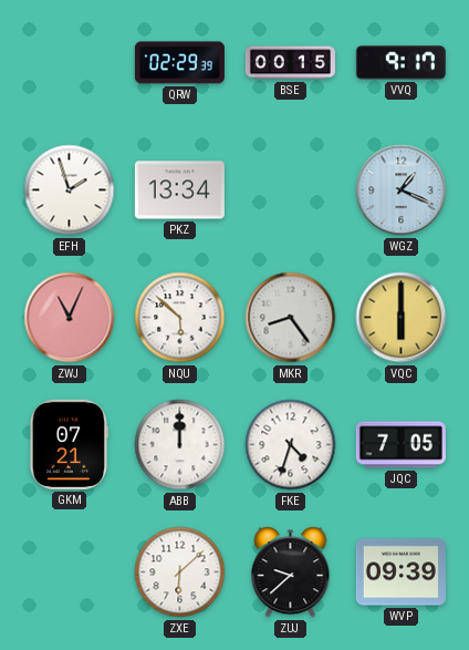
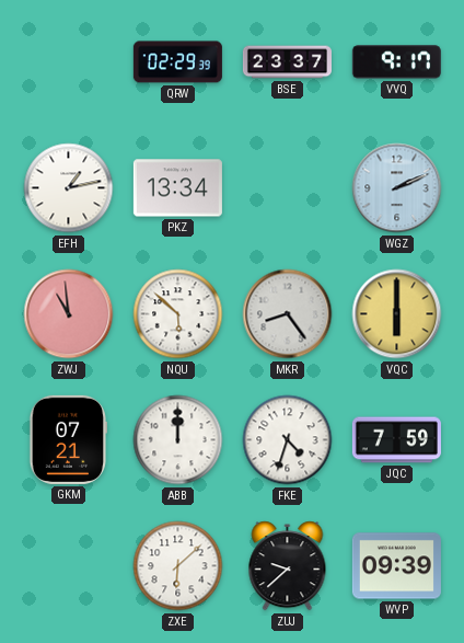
BSE: 00:15 -> 23:37
EFH: 1:57 -> 1:13
WGZ: 1:19 -> 2:11
ZWJ: 11:04 -> 10:59
JQC: 7:05 -> 7:59
